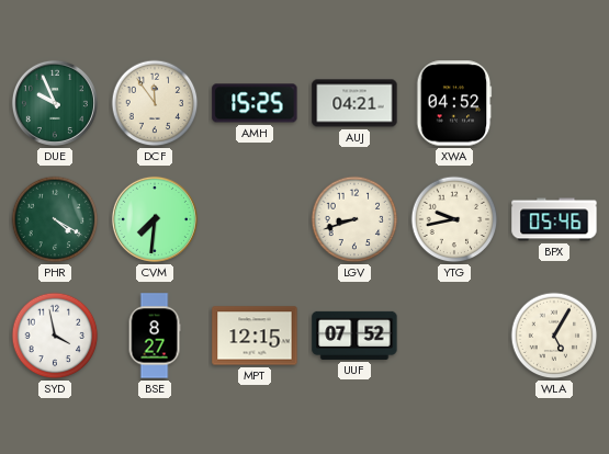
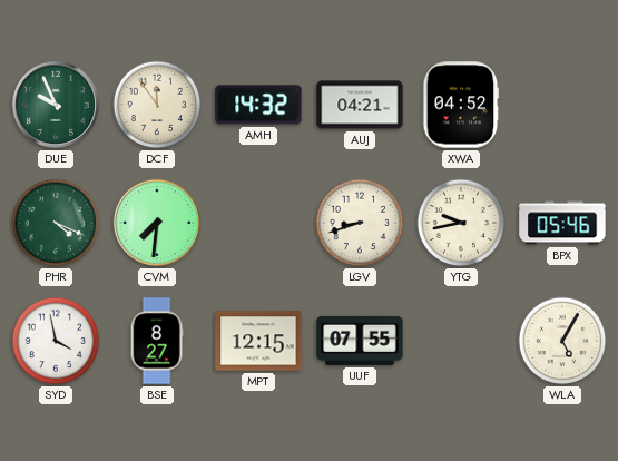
AMH: 15:25 -> 14:32
PHR: 4:20 -> 4:19
UUF: 07:52 -> 07:55
